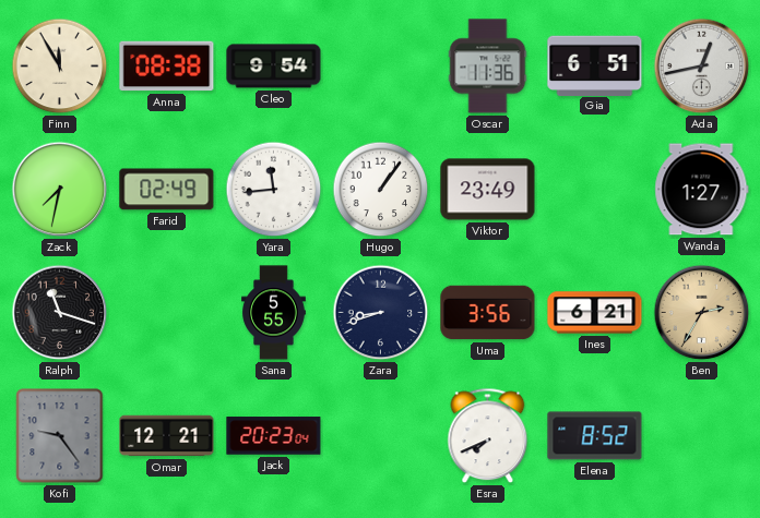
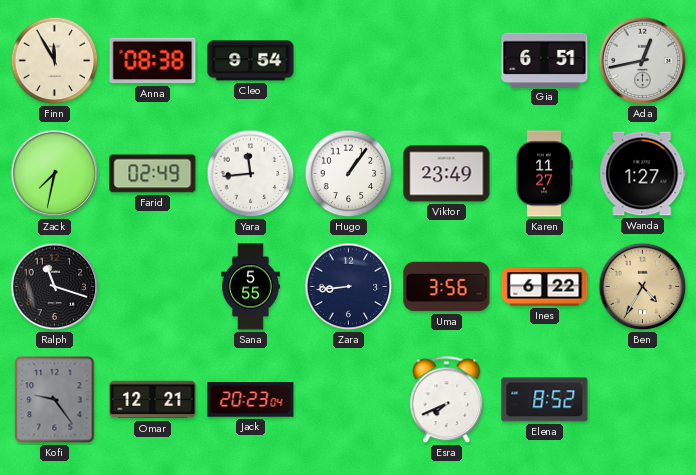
Oscar: 11:36 -> none
Karen: none -> 11:27
Zara: 8:42 -> 8:44
Ines: 6:21 -> 6:22
Ben: 2:35 -> 4:35
